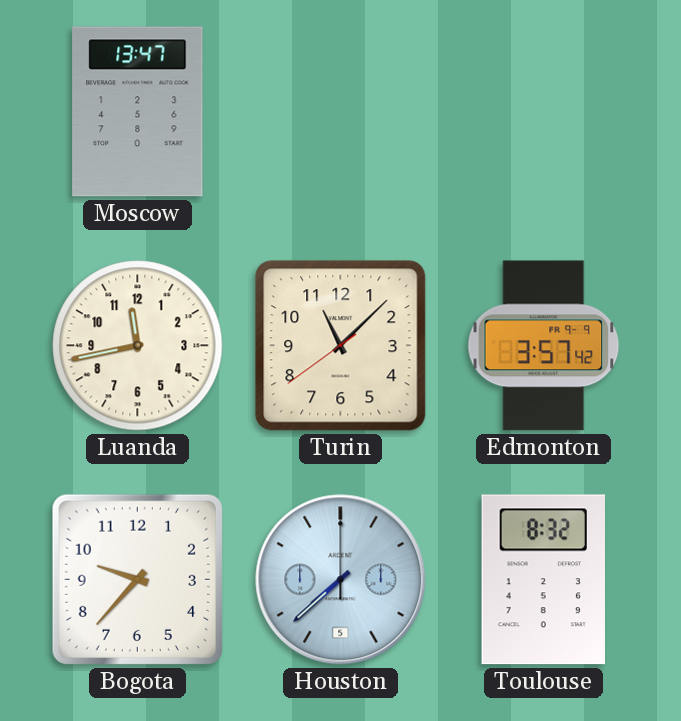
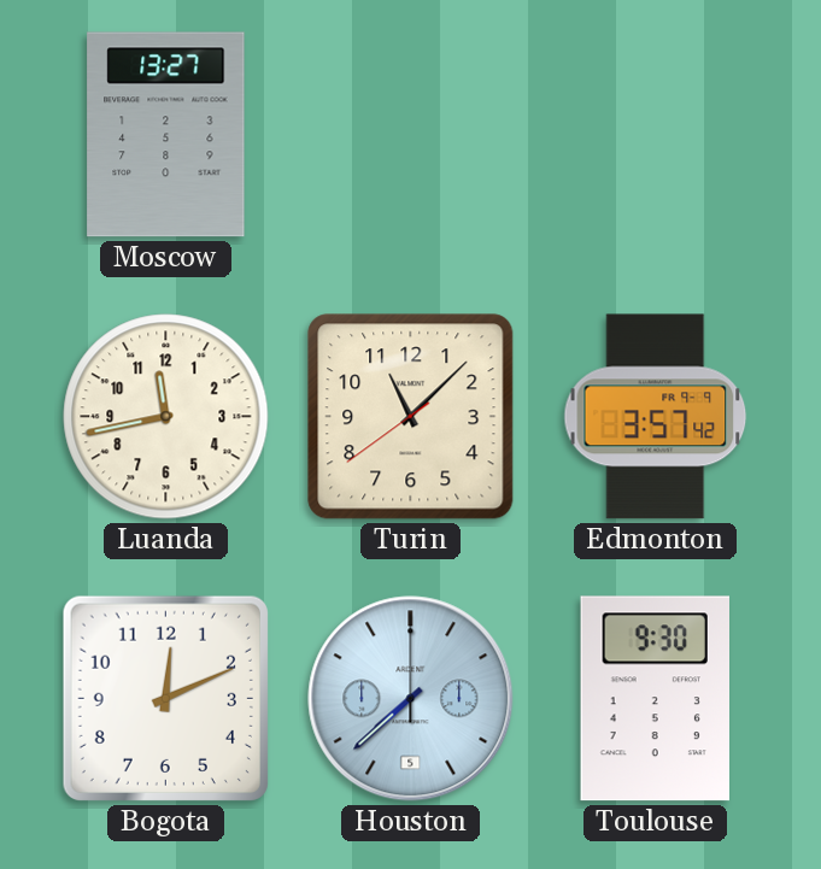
Moscow: 13:47 -> 13:27
Bogota: 9:37 -> 12:11
Toulouse: 8:32 -> 9:30
